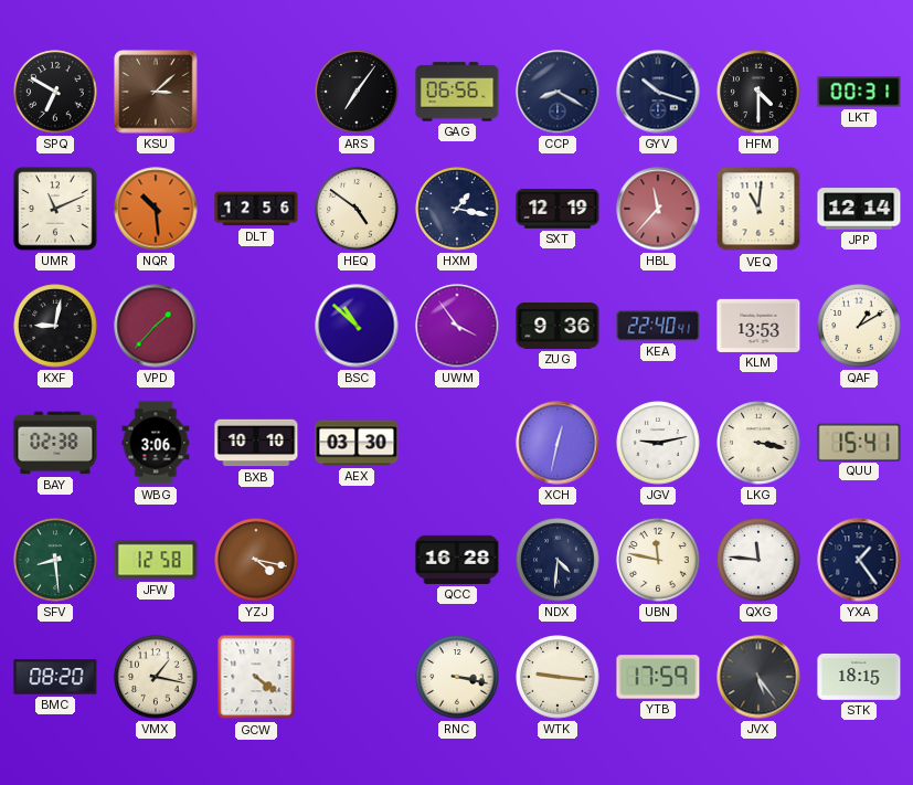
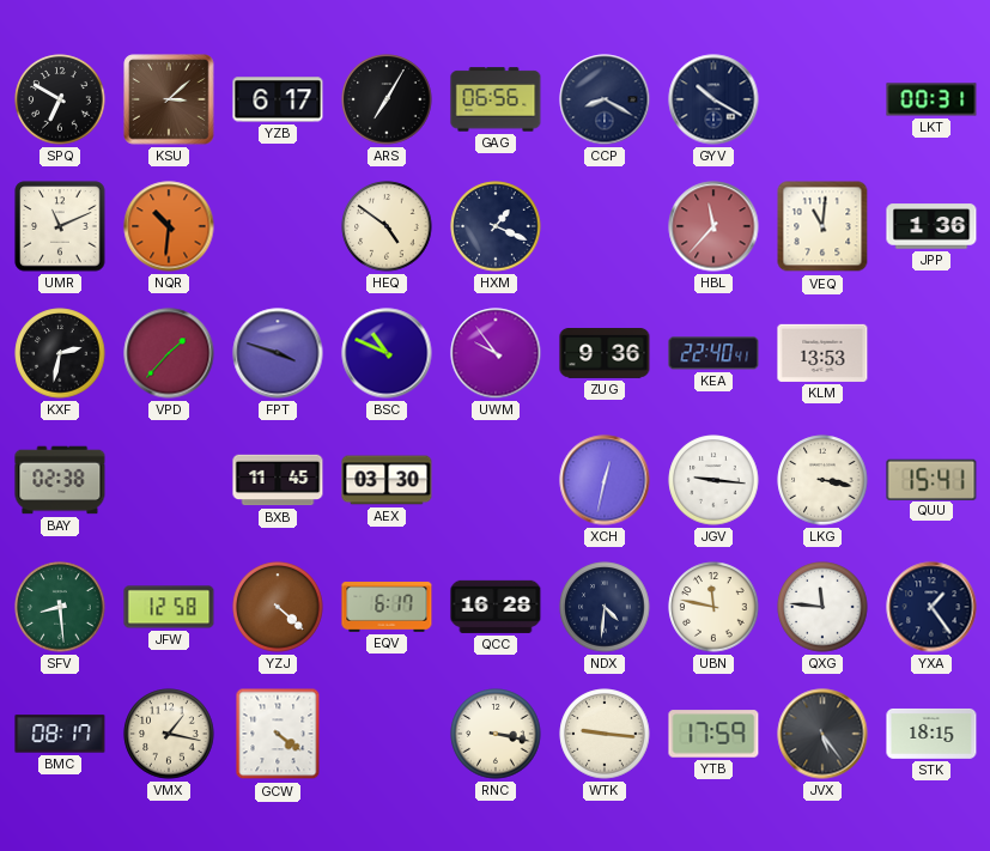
YZB: none -> 6:17
ARS: 7:06 -> 7:05
GYV: 10:18 -> 10:20
HFM: 4:30 -> none
NQR: 10:29 -> 10:31
DLT: 12:56 -> none
HXM: 1:17 -> 1:19
SXT: 12:19 -> none
JPP: 12:14 -> 1:36
KXF: 9:02 -> 2:32
FPT: none -> 3:48
BSC: 10:52 -> 10:49
UWM: 3:54 -> 9:54
QAF: 1:10 -> none
WBG: 3:06 -> none
BXB: 10:10 -> 11:45
JGV: 9:13 -> 9:16
YZJ: 4:17 -> 4:22
EQV: none -> 6:17
BMC: 08:20 -> 08:17
